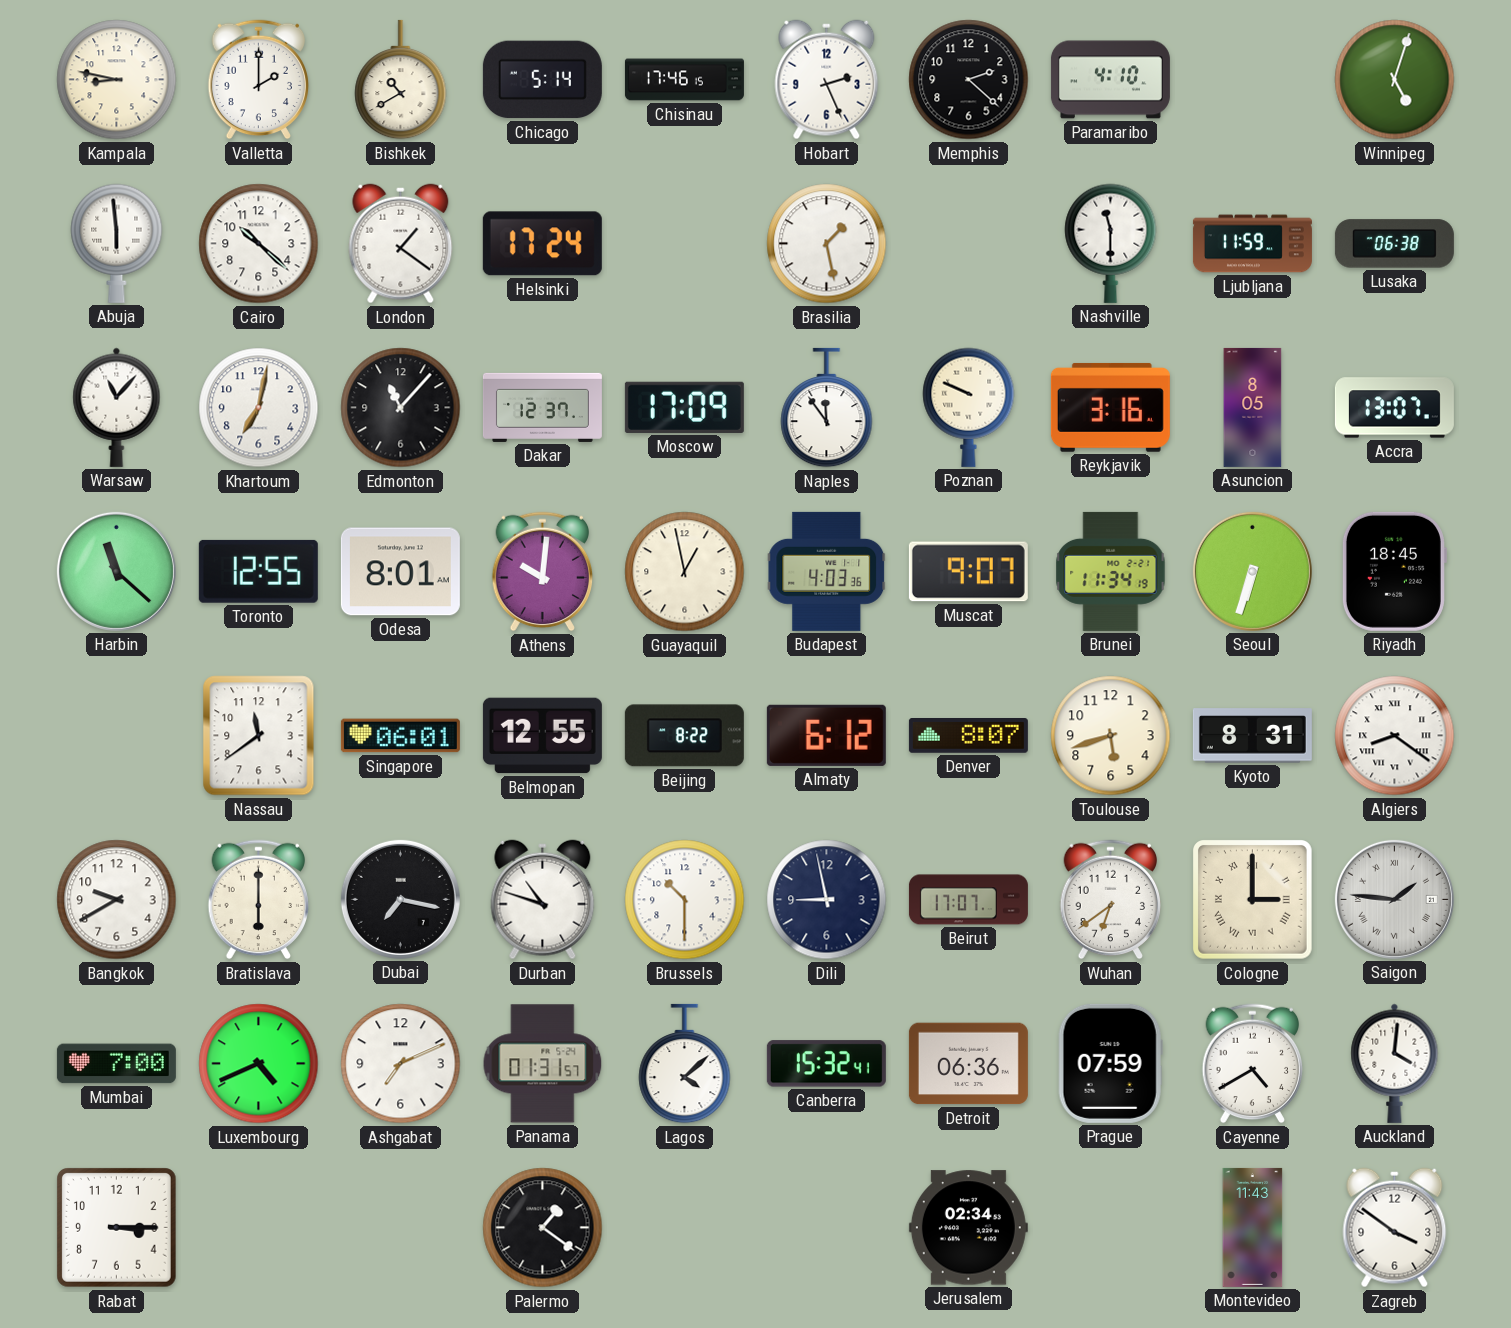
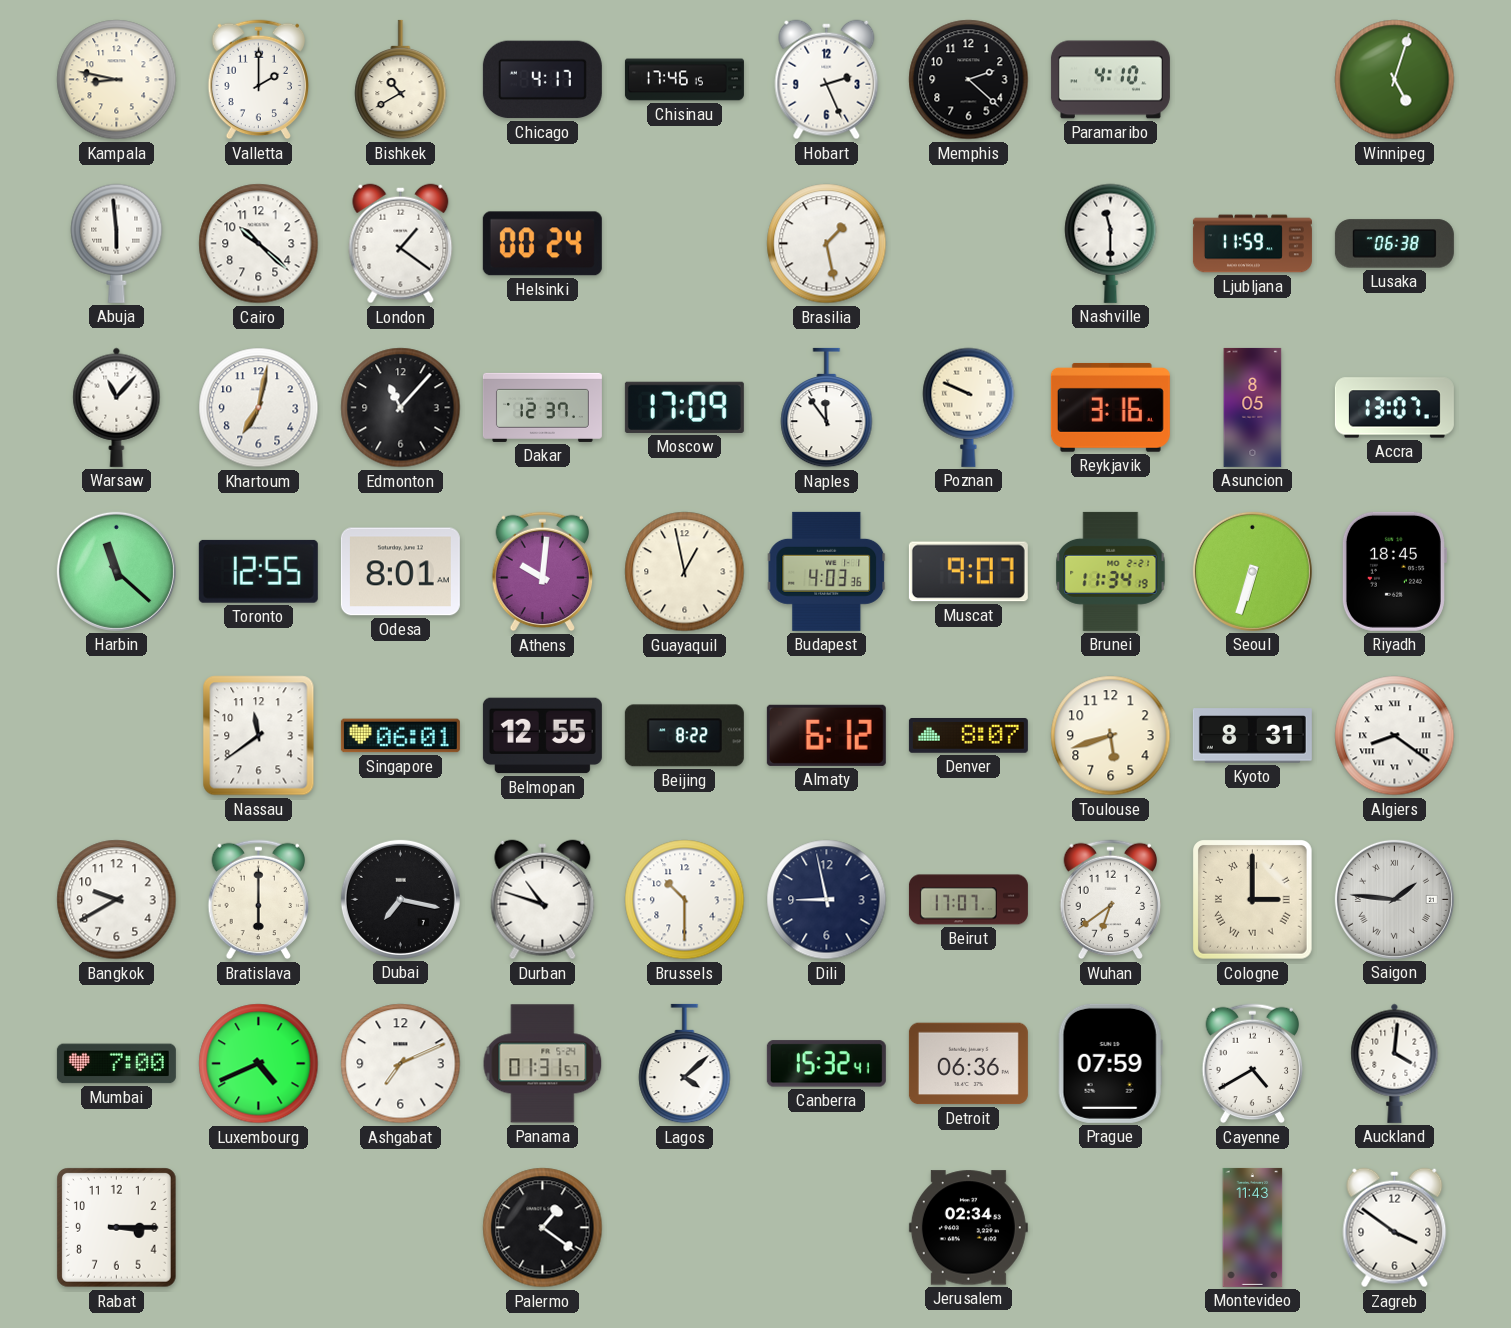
Chicago: 5:14 -> 4:17
Helsinki: 17:24 -> 00:24
